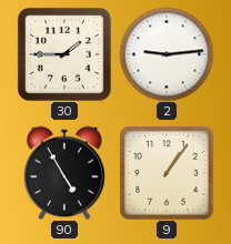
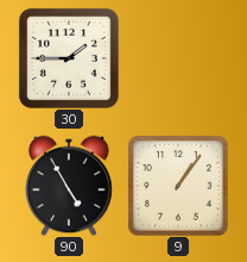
2: 9:14 -> none
